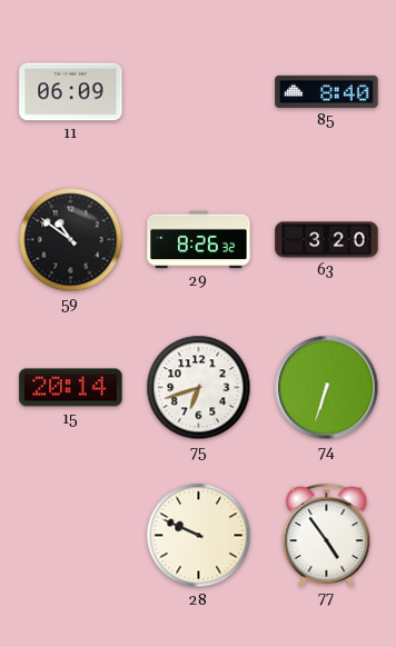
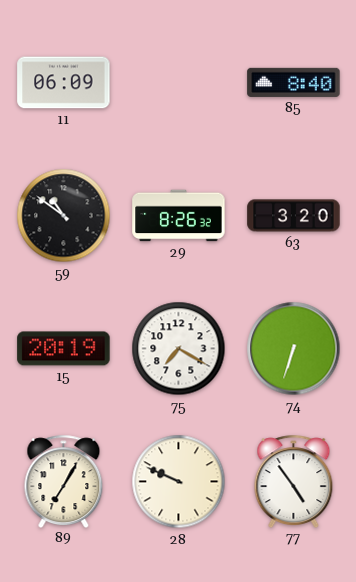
15: 20:14 -> 20:19
75: 6:42 -> 7:20
89: none -> 7:05
